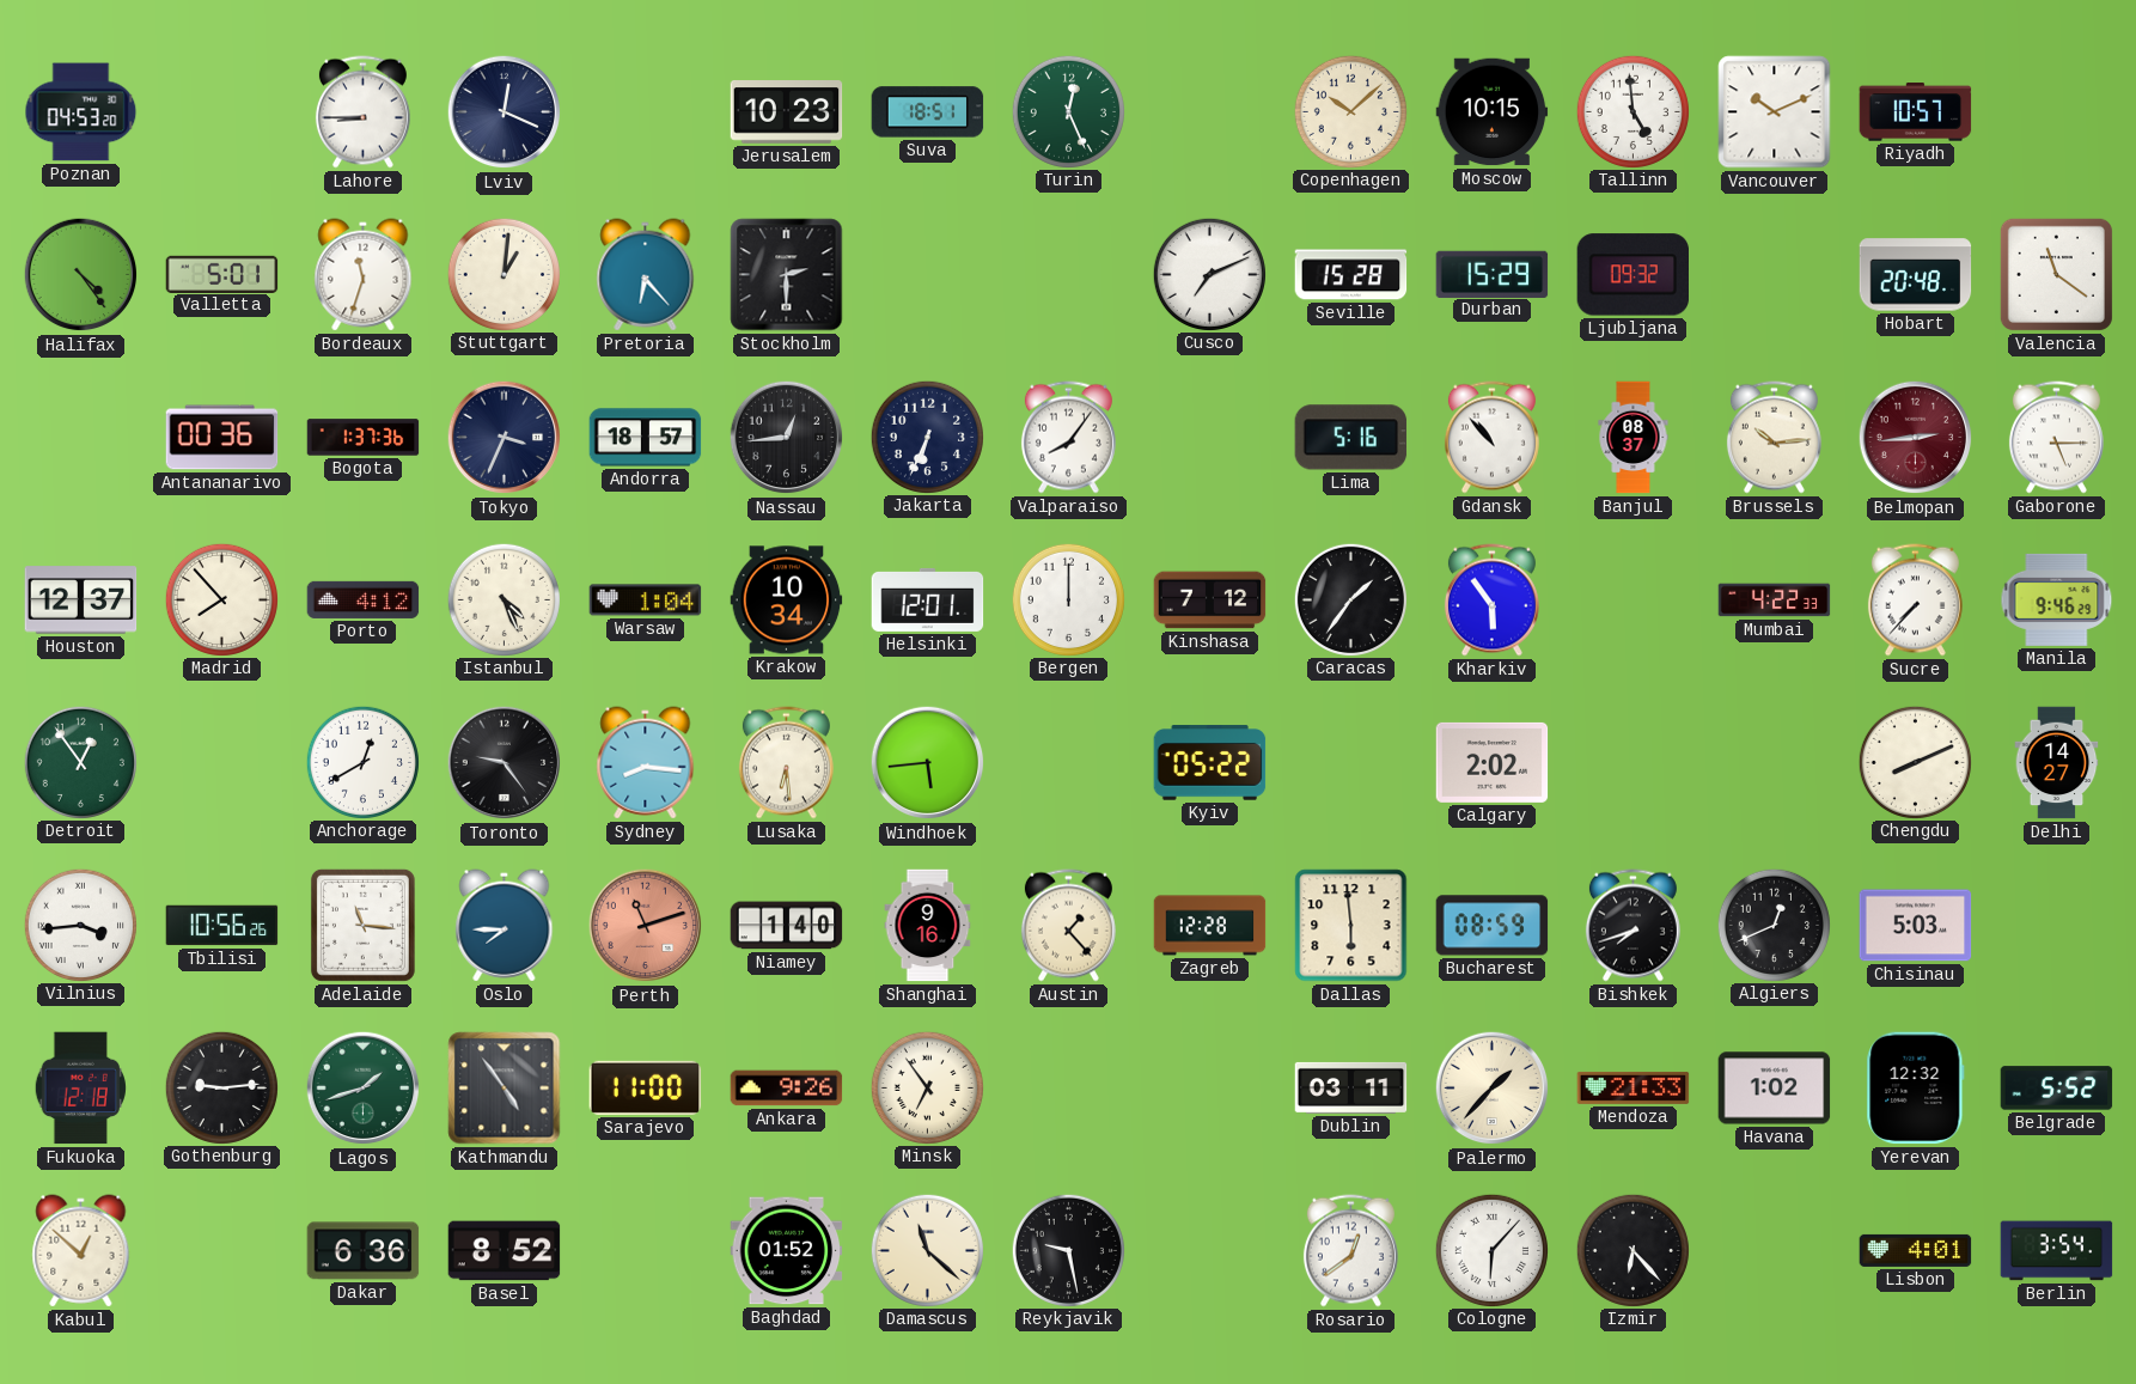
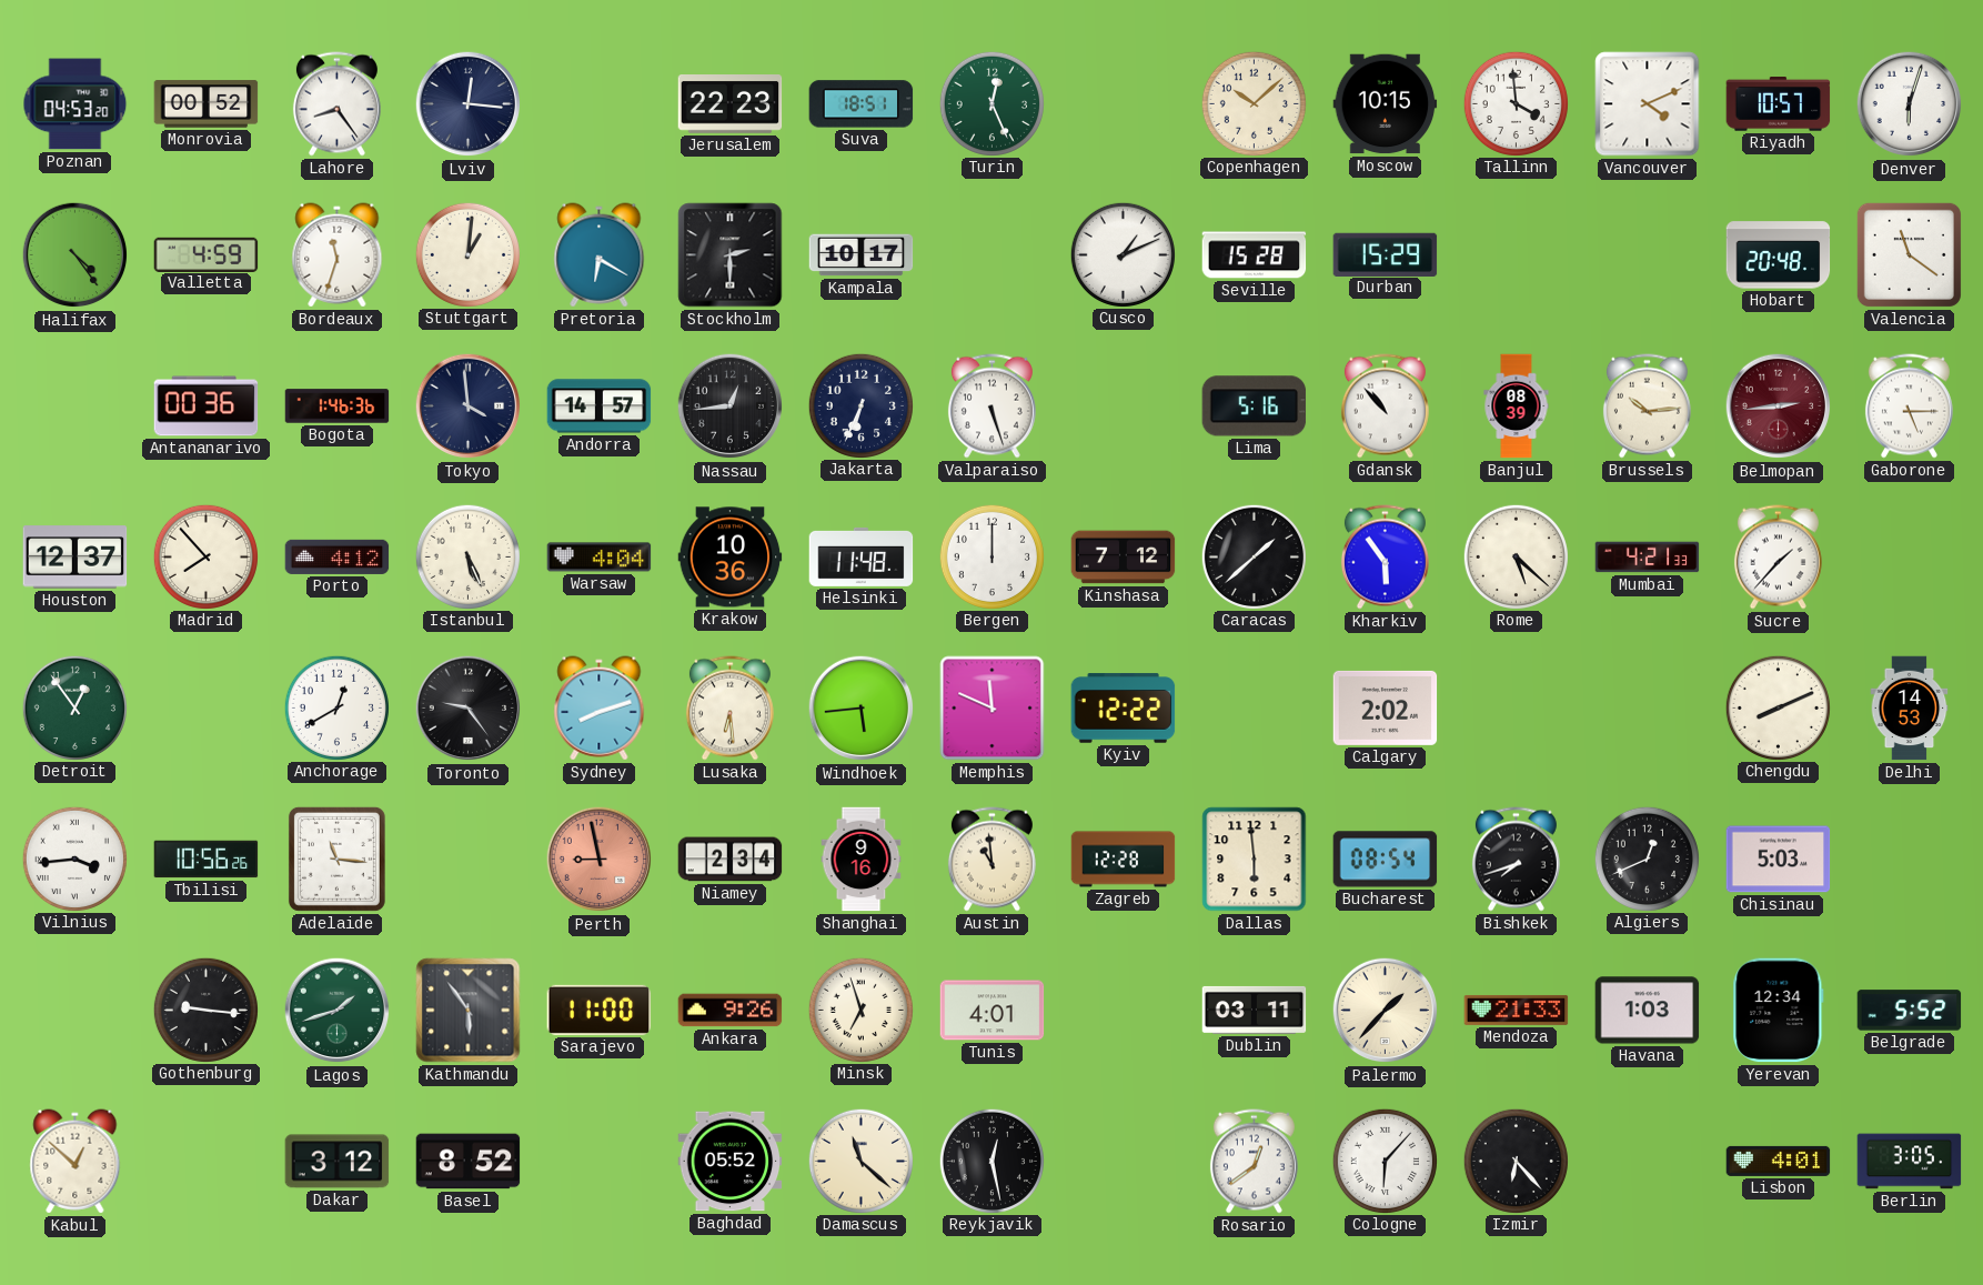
Monrovia: none -> 00:52
Lahore: 8:45 -> 8:24
Lviv: 12:19 -> 12:16
Jerusalem: 10:23 -> 22:23
Tallinn: 4:59 -> 3:59
Vancouver: 10:11 -> 4:11
Denver: none -> 6:03
Valletta: 5:01 -> 4:59
Pretoria: 6:23 -> 6:20
Kampala: none -> 10:17
Cusco: 7:11 -> 1:11
Ljubljana: 09:32 -> none
Bogota: 1:37 -> 1:46
Tokyo: 3:34 -> 3:59
Andorra: 18:57 -> 14:57
Valparaiso: 8:06 -> 5:27
Banjul: 08:37 -> 08:39
Istanbul: 4:26 -> 5:26
Warsaw: 1:04 -> 4:04
Krakow: 10:34 -> 10:36
Helsinki: 12:01 -> 11:48
Caracas: 1:36 -> 1:38
Rome: none -> 5:22
Mumbai: 4:22 -> 4:21
Sucre: 7:37 -> 1:37
Manila: 9:46 -> none
Sydney: 8:16 -> 8:12
Memphis: none -> 11:49
Kyiv: 05:22 -> 12:22
Delhi: 14:27 -> 14:53
Oslo: 7:45 -> none
Perth: 11:12 -> 8:58
Niamey: 1:40 -> 2:34
Austin: 1:23 -> 10:59
Bucharest: 08:59 -> 08:54
Fukuoka: 12:18 -> none
Gothenburg: 9:14 -> 9:16
Kathmandu: 4:54 -> 5:54
Minsk: 6:54 -> 6:57
Tunis: none -> 4:01
Havana: 1:02 -> 1:03
Yerevan: 12:32 -> 12:34
Dakar: 6:36 -> 3:12
Baghdad: 01:52 -> 05:52
Reykjavik: 9:28 -> 12:28
Berlin: 3:54 -> 3:05
